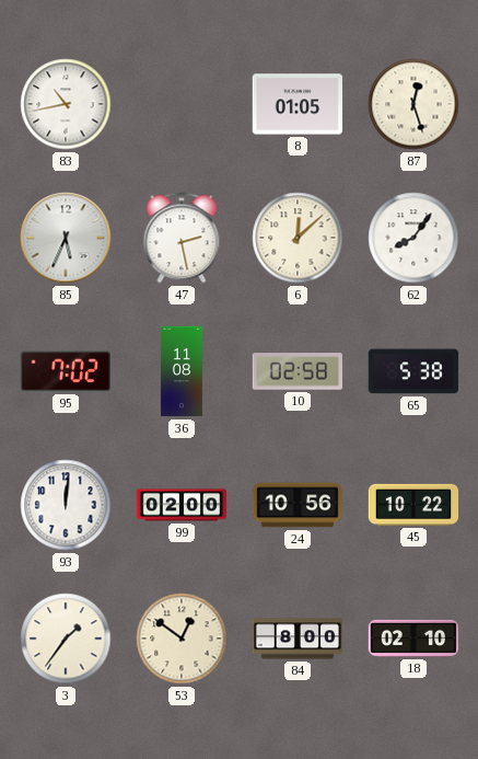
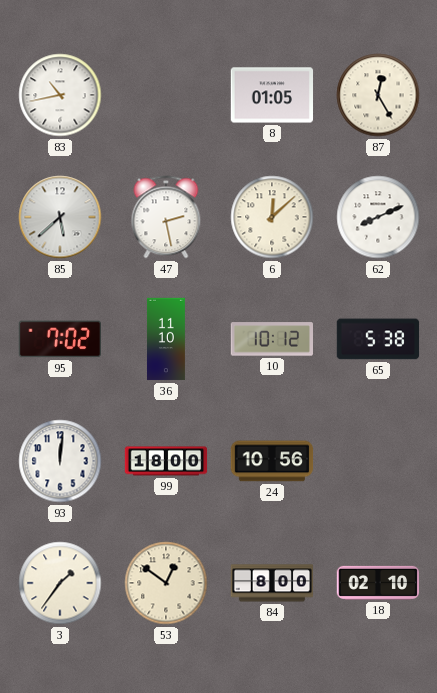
87: 12:27 -> 12:25
85: 5:34 -> 5:38
62: 8:06 -> 8:11
36: 11:08 -> 11:10
10: 02:58 -> 10:12
99: 02:00 -> 18:00
45: 10:22 -> none
